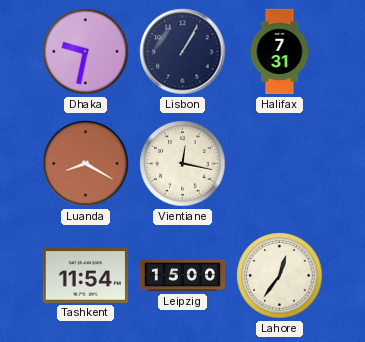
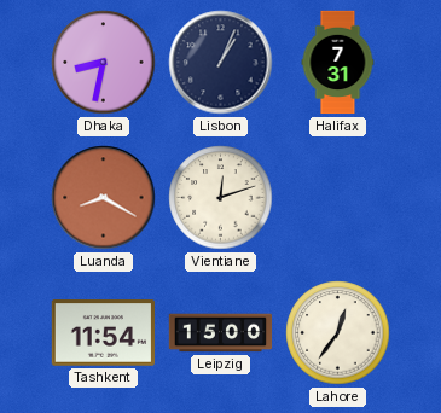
Dhaka: 9:32 -> 8:32
Lisbon: 1:05 -> 1:04
Vientiane: 12:17 -> 12:12
